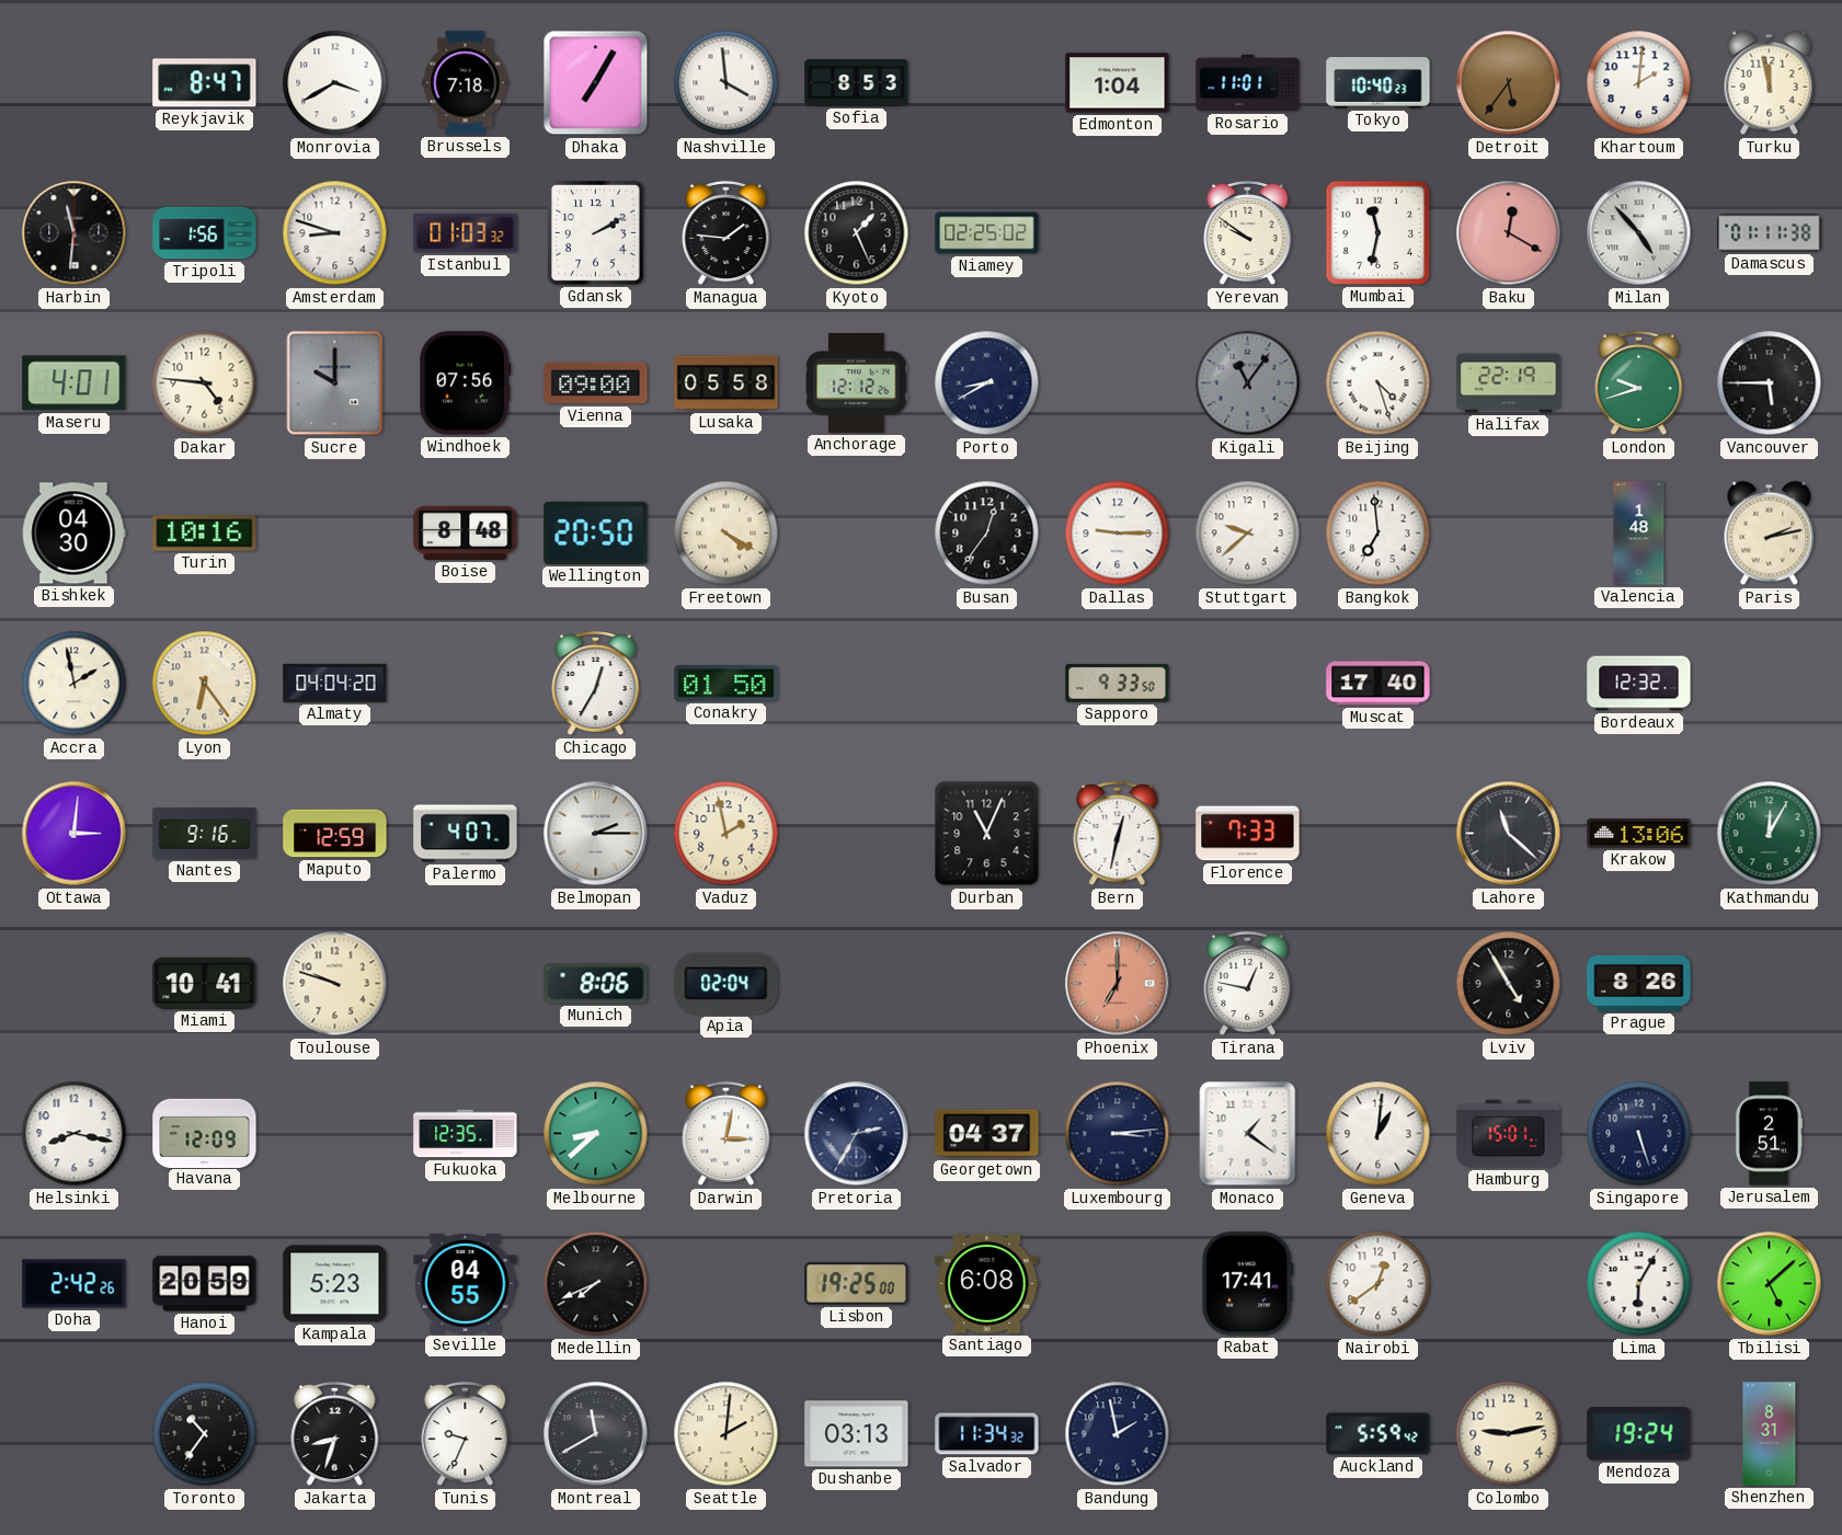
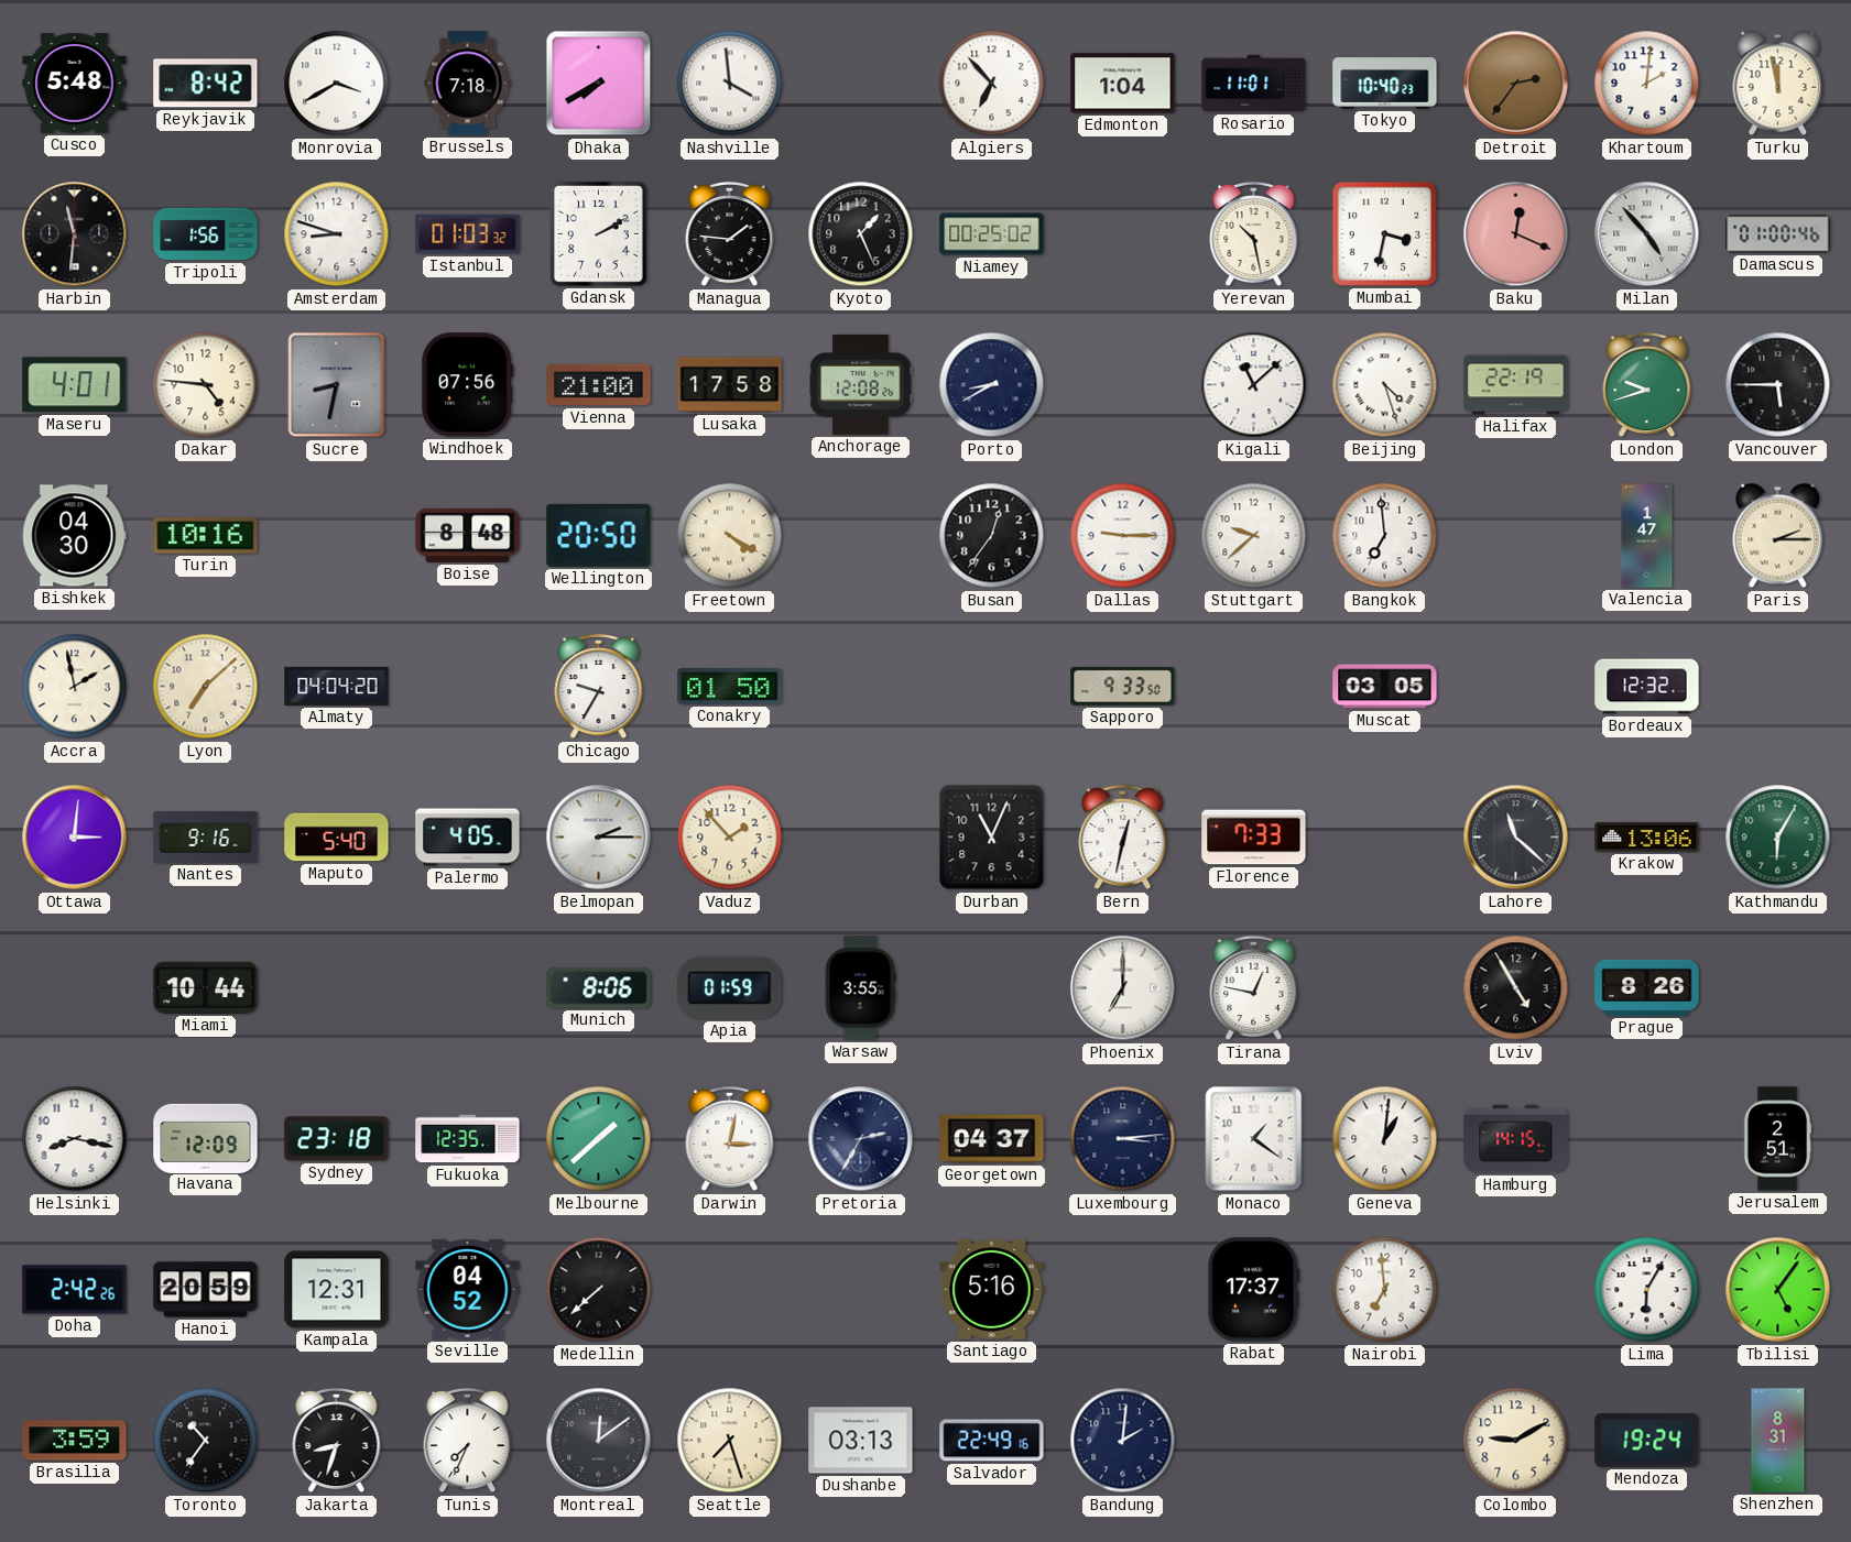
Cusco: none -> 5:48
Reykjavik: 8:47 -> 8:42
Dhaka: 7:05 -> 7:40
Sofia: 8:53 -> none
Algiers: none -> 6:53
Detroit: 5:36 -> 2:36
Niamey: 02:25 -> 00:25
Yerevan: 9:51 -> 10:28
Mumbai: 11:32 -> 3:32
Baku: 12:20 -> 12:19
Damascus: 01:11 -> 01:00
Sucre: 10:00 -> 8:32
Vienna: 09:00 -> 21:00
Lusaka: 05:58 -> 17:58
Anchorage: 12:12 -> 12:08
Kigali: 11:06 -> 11:08
Kigali dial: grey -> white
Valencia: 1:48 -> 1:47
Paris: 2:13 -> 2:15
Lyon: 6:24 -> 7:08
Chicago: 12:35 -> 9:35
Muscat: 17:40 -> 03:05
Maputo: 12:59 -> 5:40
Palermo: 4:07 -> 4:05
Vaduz: 1:58 -> 1:53
Kathmandu: 12:05 -> 6:05
Miami: 10:41 -> 10:44
Toulouse: 9:48 -> none
Apia: 02:04 -> 01:59
Warsaw: none -> 3:55
Phoenix dial: salmon -> white
Sydney: none -> 23:18
Melbourne: 8:38 -> 1:38
Hamburg: 15:01 -> 14:15
Singapore: 5:27 -> none
Kampala: 5:23 -> 12:31
Seville: 04:55 -> 04:52
Medellin: 7:41 -> 7:38
Lisbon: 19:25 -> none
Santiago: 6:08 -> 5:16
Rabat: 17:41 -> 17:37
Nairobi: 12:39 -> 6:59
Tbilisi: 5:08 -> 5:06
Brasilia: none -> 3:59
Tunis: 9:34 -> 7:34
Montreal: 11:40 -> 12:09
Seattle: 2:01 -> 7:27
Salvador: 11:34 -> 22:49
Bandung: 1:58 -> 2:01
Auckland: 5:59 -> none
Colombo: 9:13 -> 9:10
